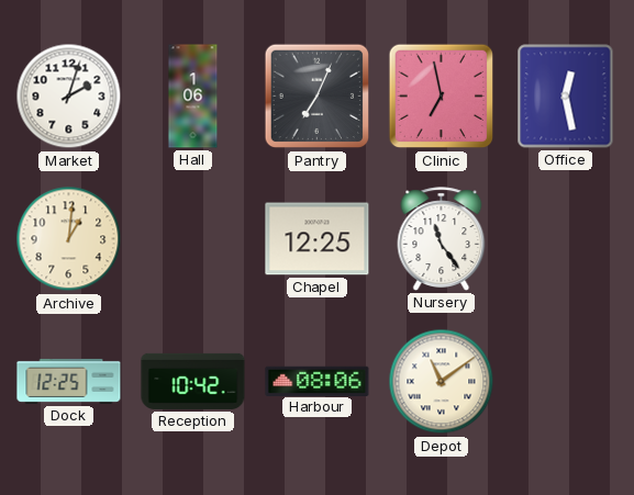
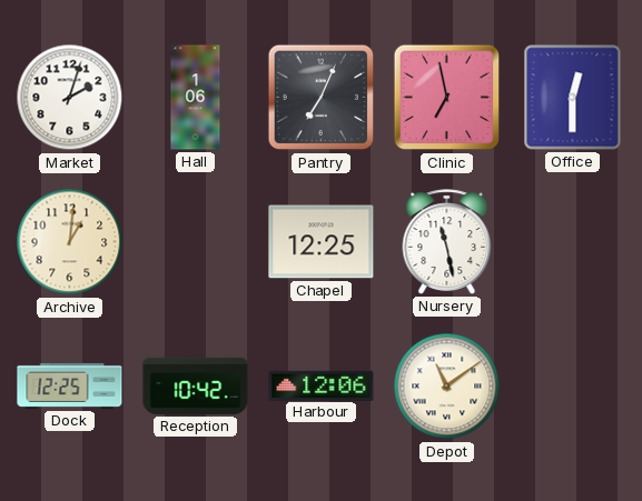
Office: 12:28 -> 12:30
Nursery: 11:24 -> 11:28
Harbour: 08:06 -> 12:06
